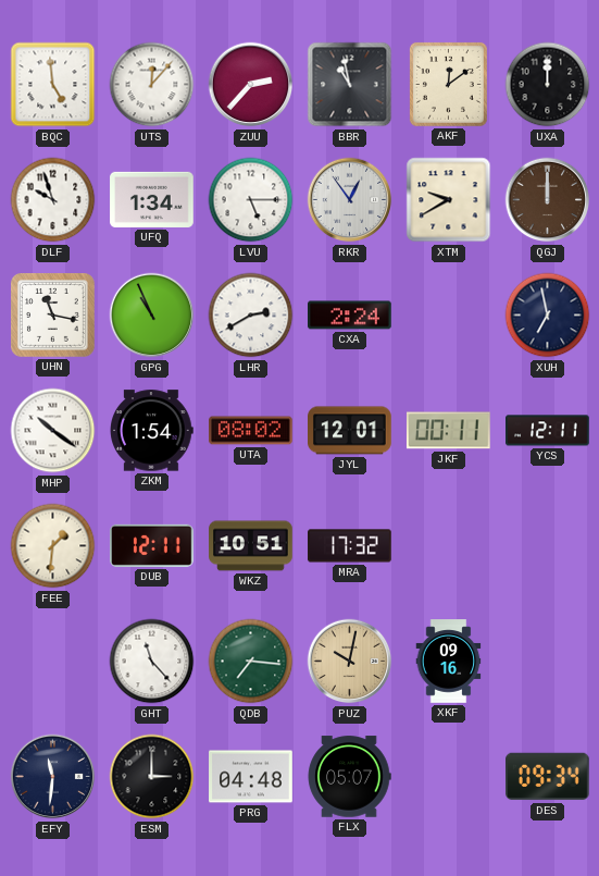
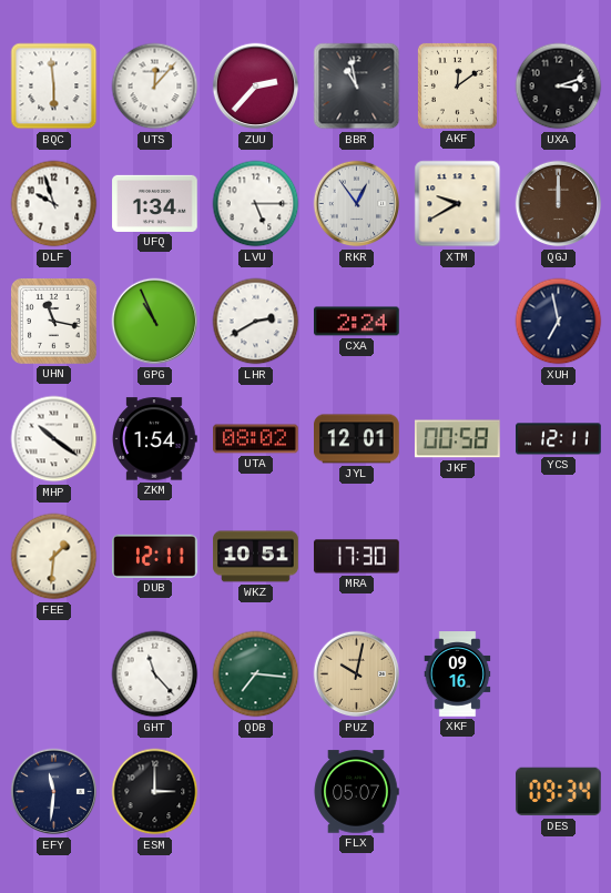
BQC: 4:59 -> 5:59
UXA: 12:00 -> 3:12
JKF: 00:11 -> 00:58
MRA: 17:32 -> 17:30
PRG: 04:48 -> none
